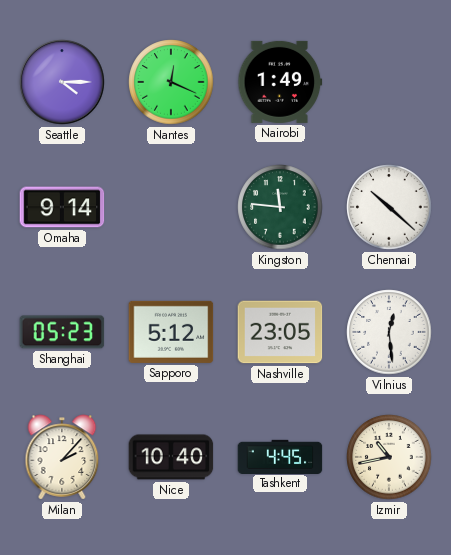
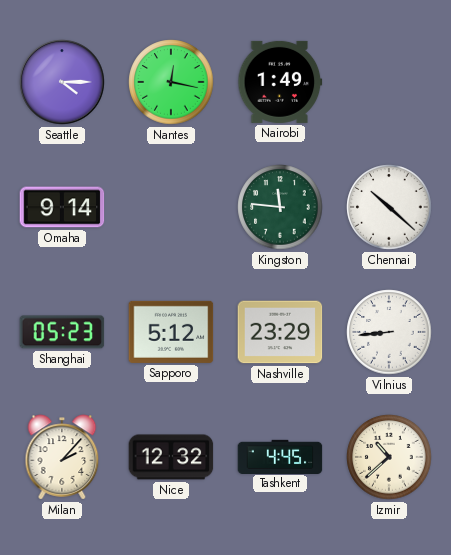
Nantes: 12:19 -> 12:17
Nashville: 23:05 -> 23:29
Vilnius: 12:29 -> 8:44
Nice: 10:40 -> 12:32
Izmir: 10:43 -> 10:38
